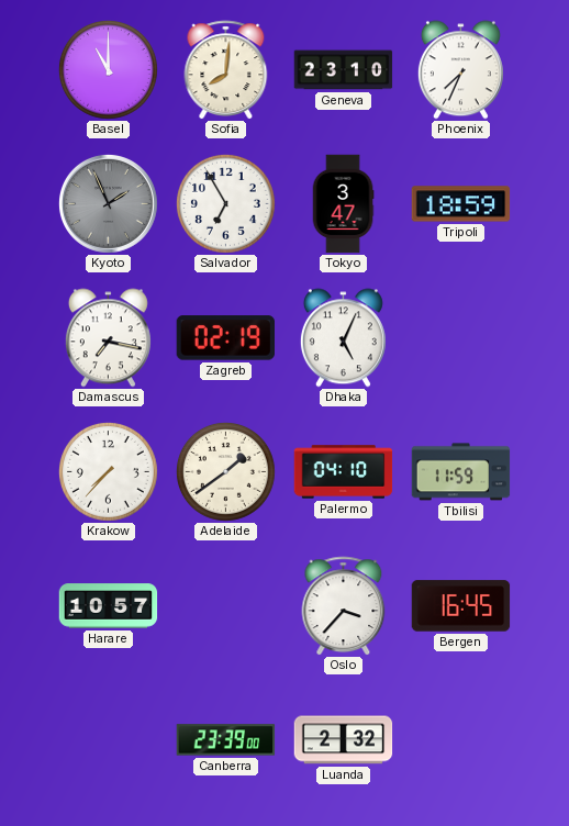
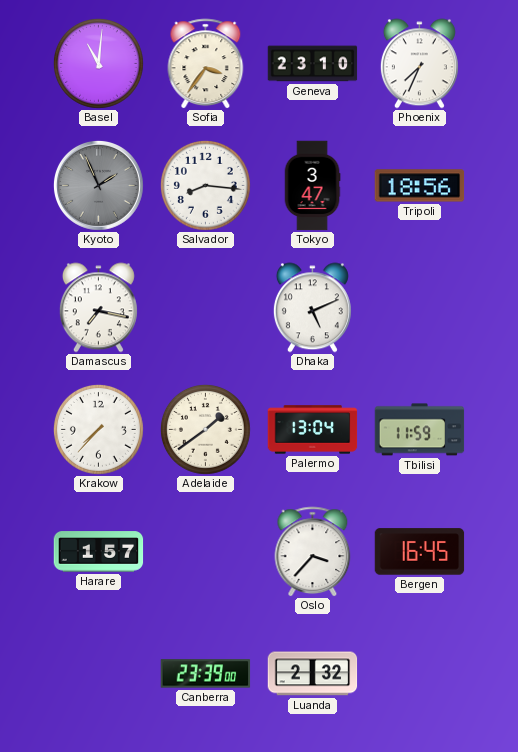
Basel: 11:00 -> 11:01
Sofia: 8:01 -> 3:36
Salvador: 6:55 -> 8:16
Tripoli: 18:59 -> 18:56
Zagreb: 02:19 -> none
Dhaka: 5:04 -> 5:11
Palermo: 04:10 -> 13:04
Harare: 10:57 -> 1:57
